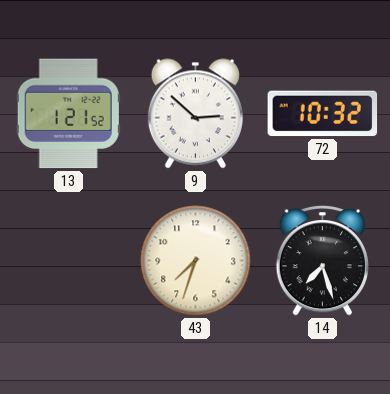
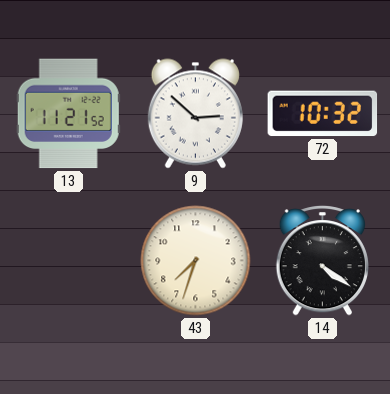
13: 1:21 -> 11:21
14: 7:27 -> 4:21
